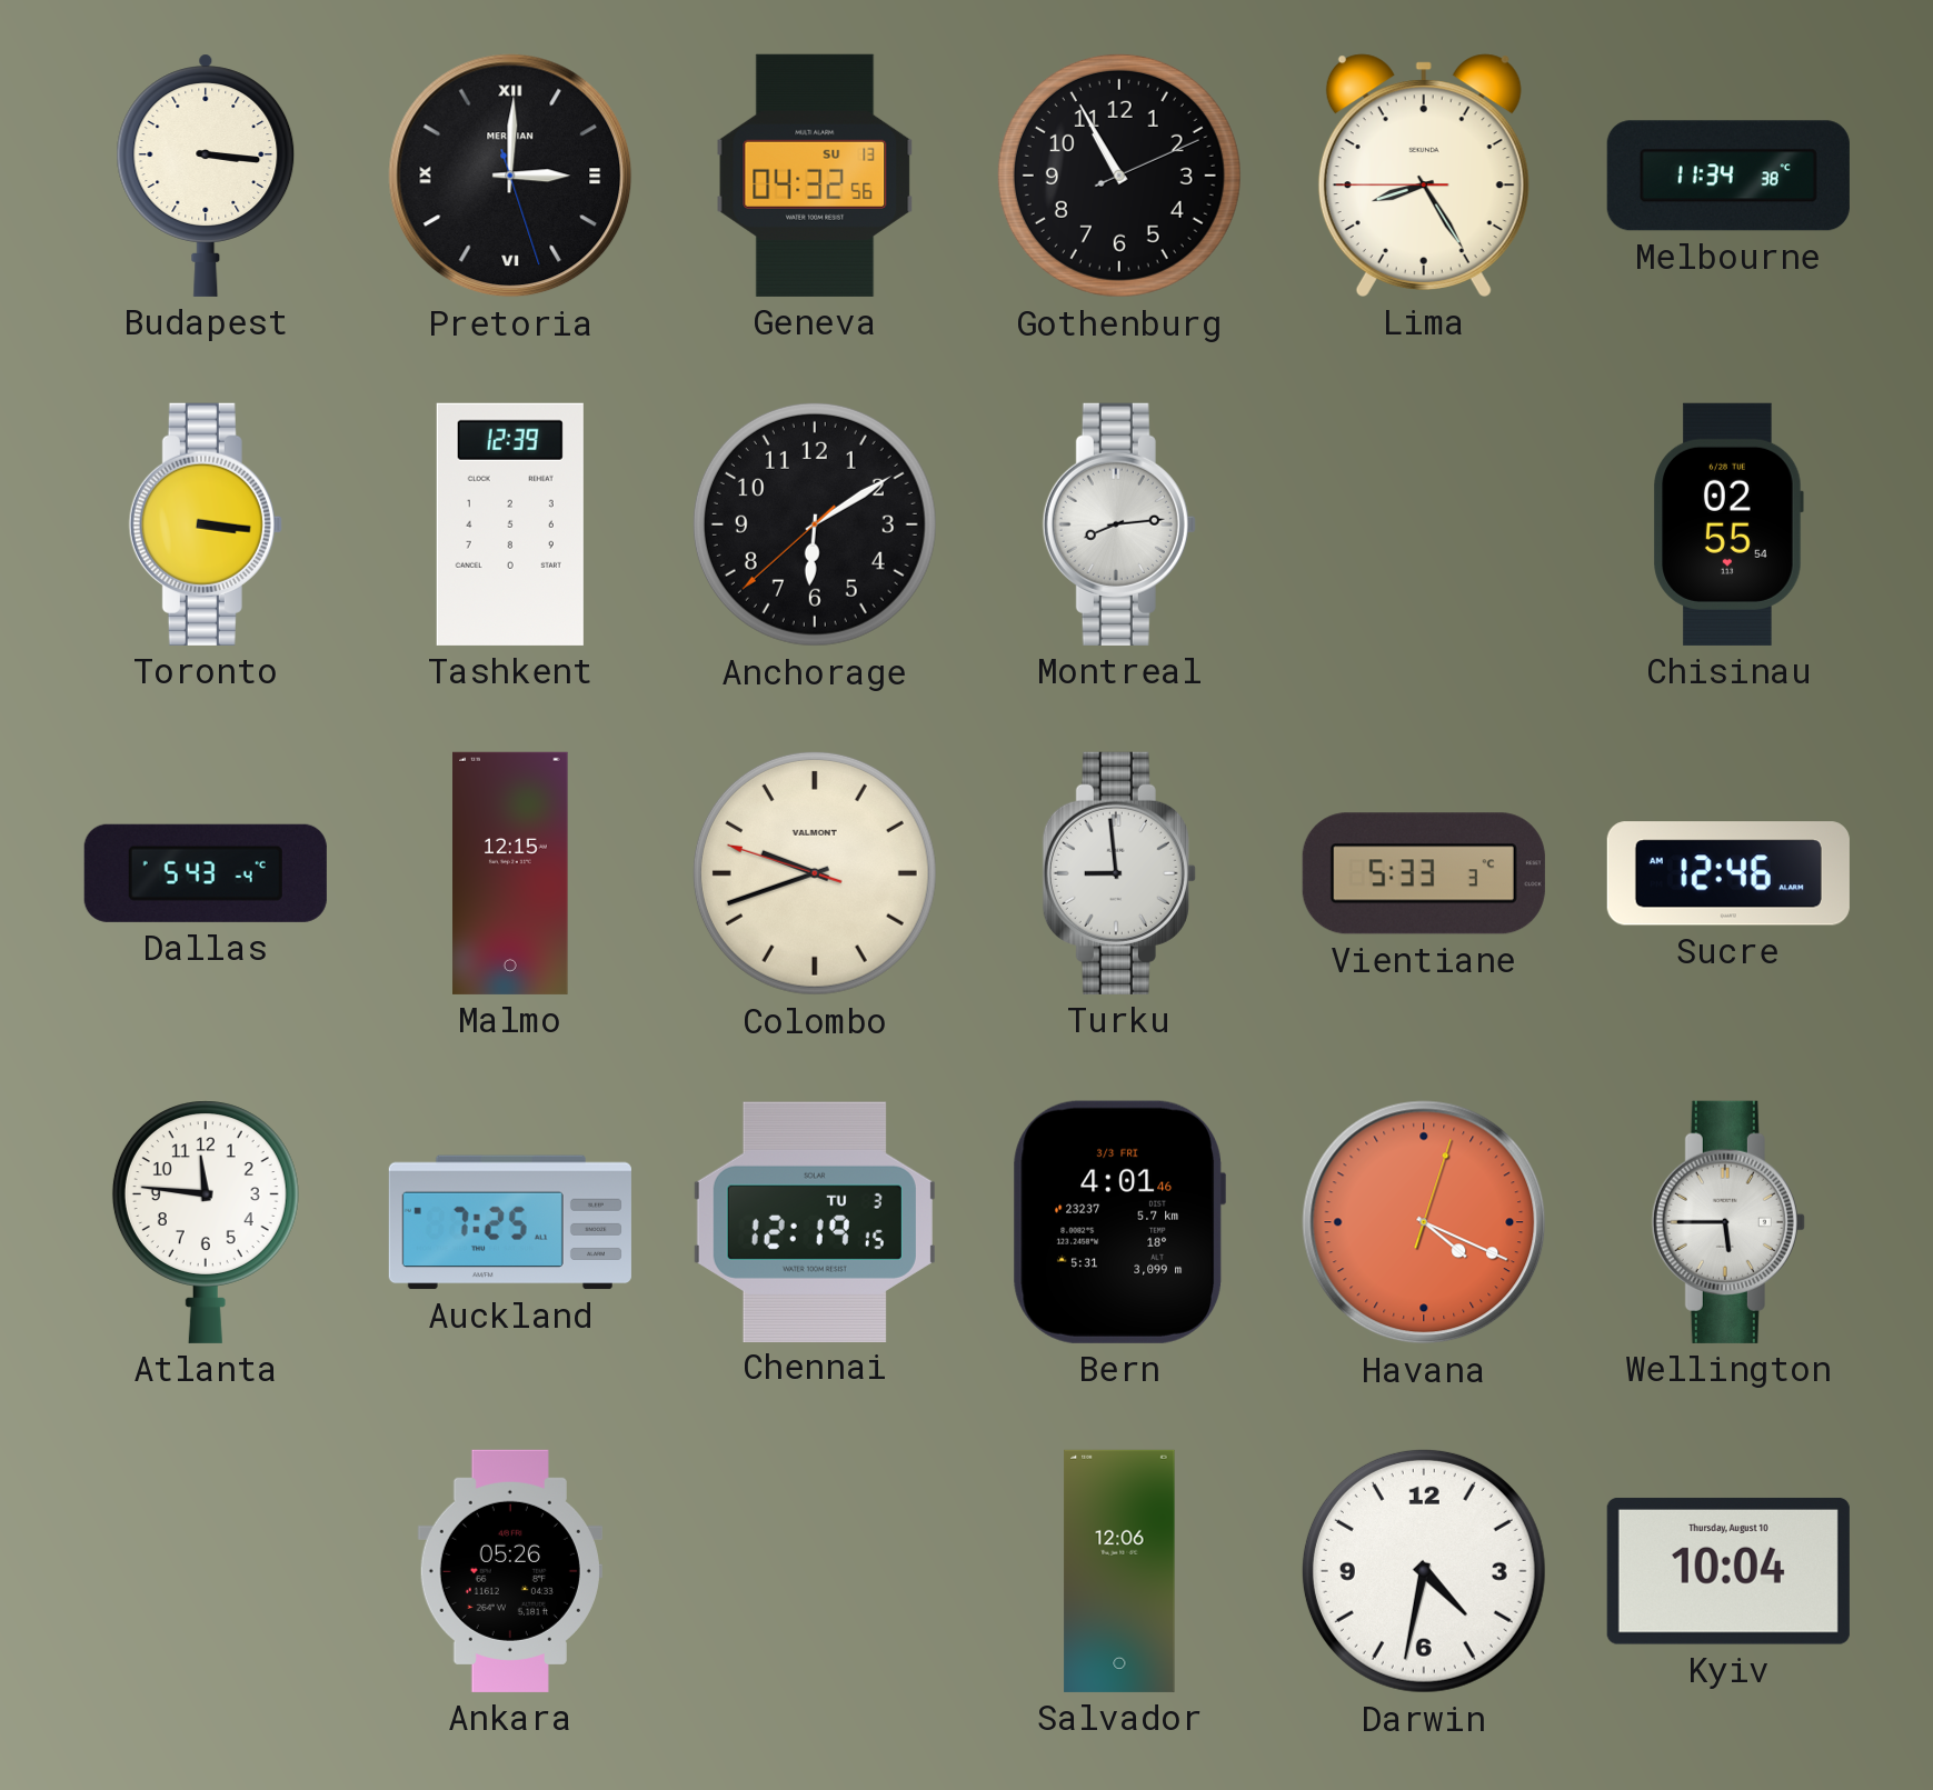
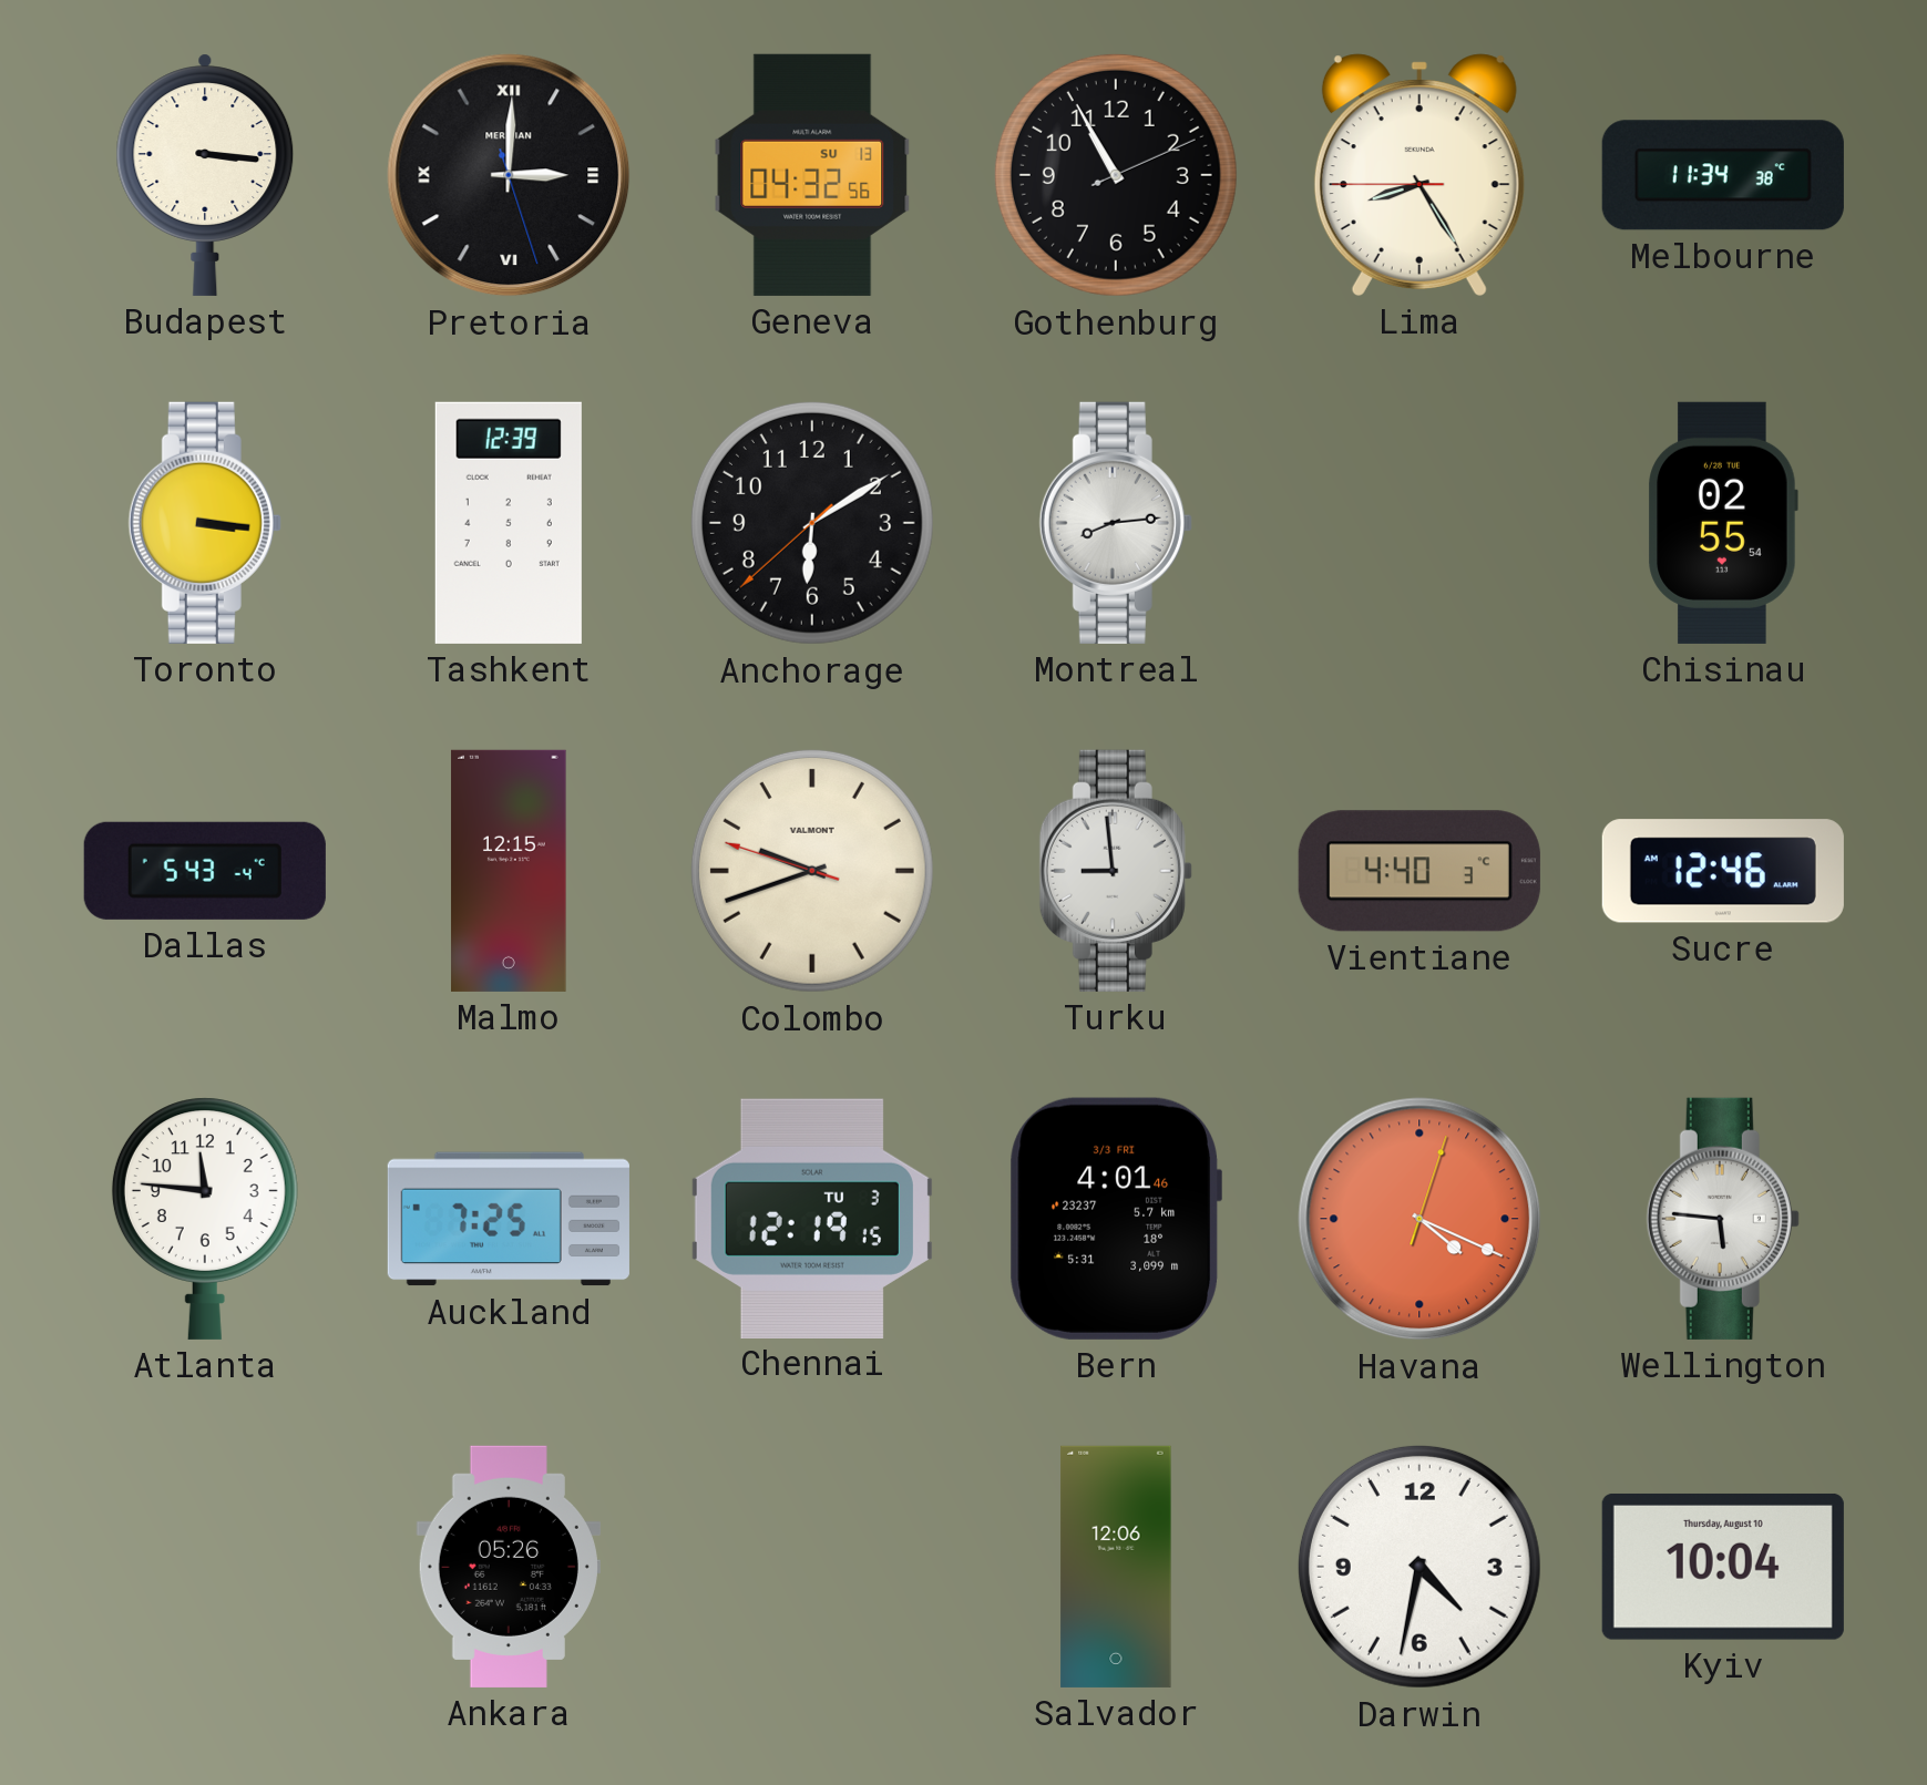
Vientiane: 5:33 -> 4:40
Wellington: 5:45 -> 5:46
